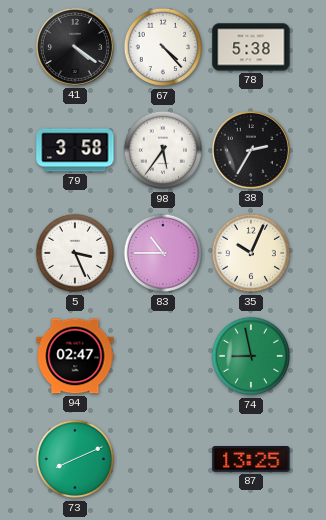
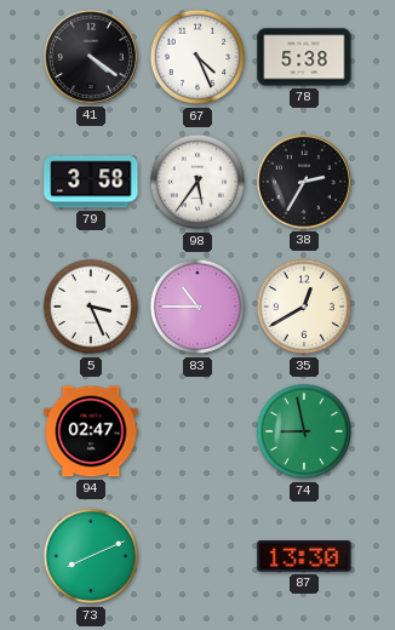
67: 4:23 -> 4:26
35: 10:04 -> 12:40
87: 13:25 -> 13:30
